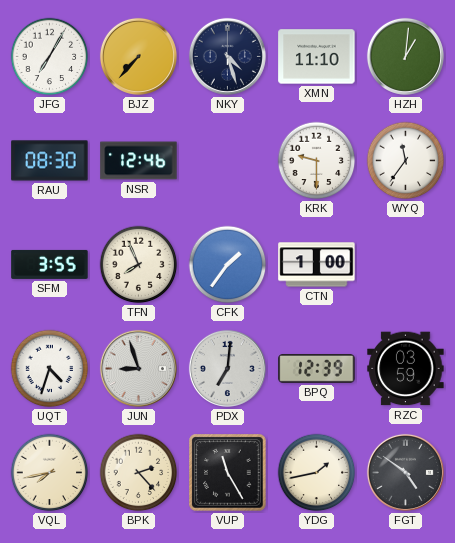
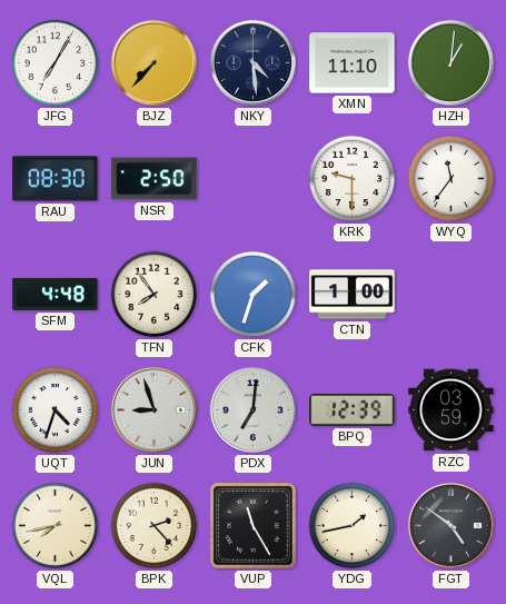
NKY: 4:27 -> 4:29
NSR: 12:46 -> 2:50
SFM: 3:55 -> 4:48
TFN: 7:56 -> 7:54
CFK: 1:36 -> 1:33
